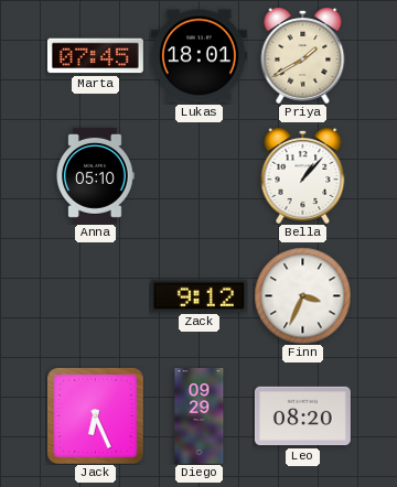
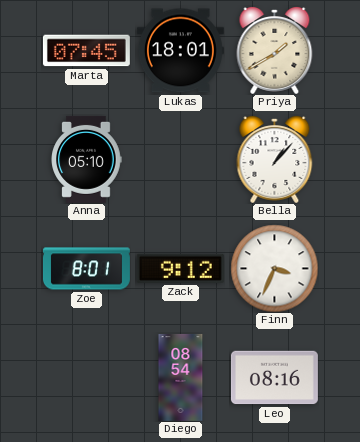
Zoe: none -> 8:01
Jack: 6:26 -> none
Diego: 09:29 -> 08:54
Leo: 08:20 -> 08:16
